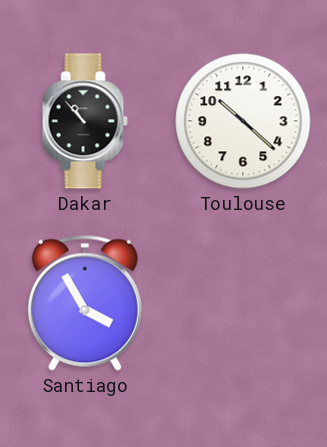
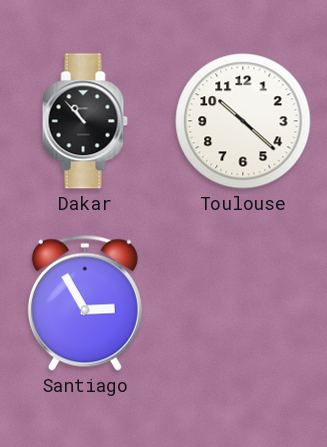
Santiago: 3:55 -> 2:55
